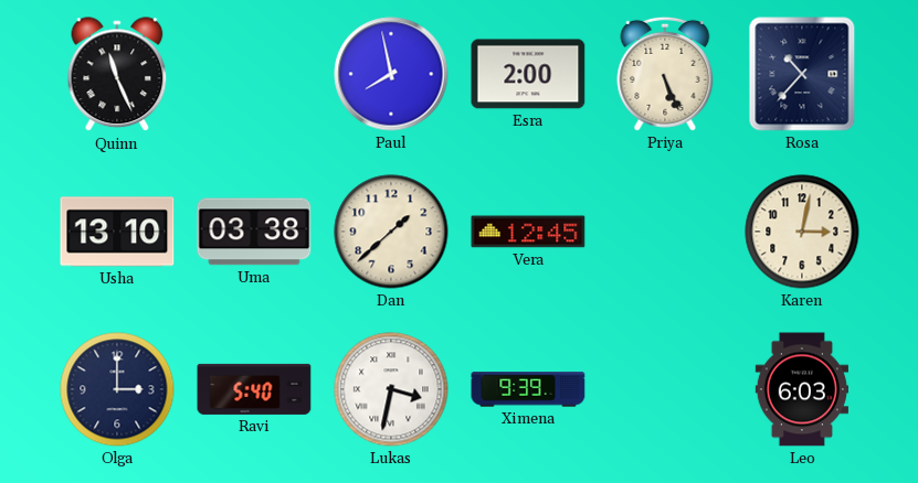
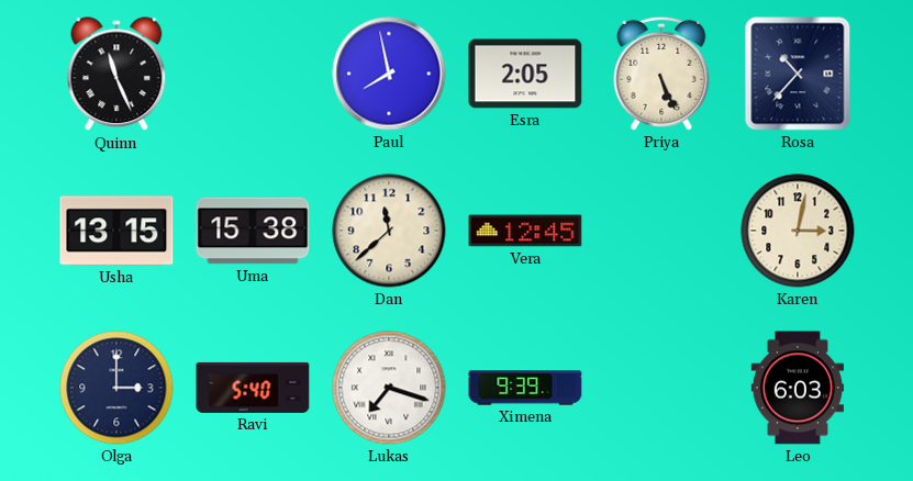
Esra: 2:00 -> 2:05
Usha: 13:10 -> 13:15
Uma: 03:38 -> 15:38
Dan: 1:38 -> 11:38
Lukas: 3:32 -> 7:18
